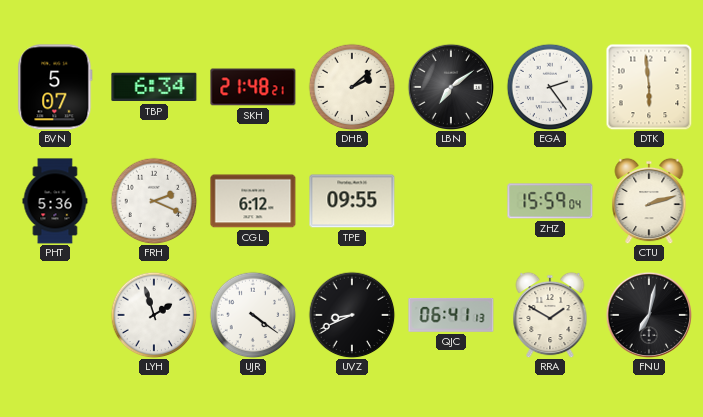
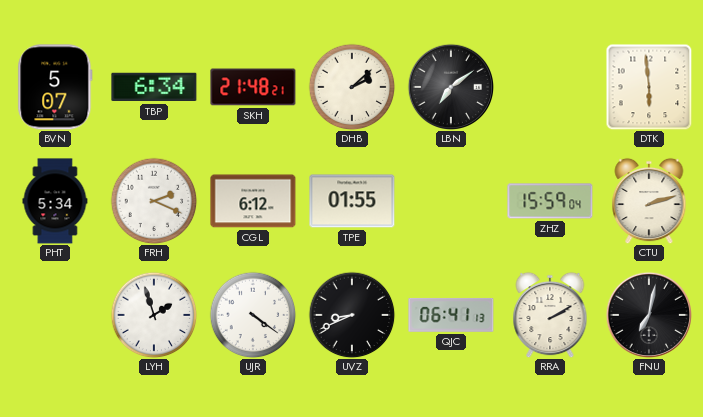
EGA: 2:24 -> none
PHT: 5:36 -> 5:34
TPE: 09:55 -> 01:55
RRA: 1:50 -> 2:10
